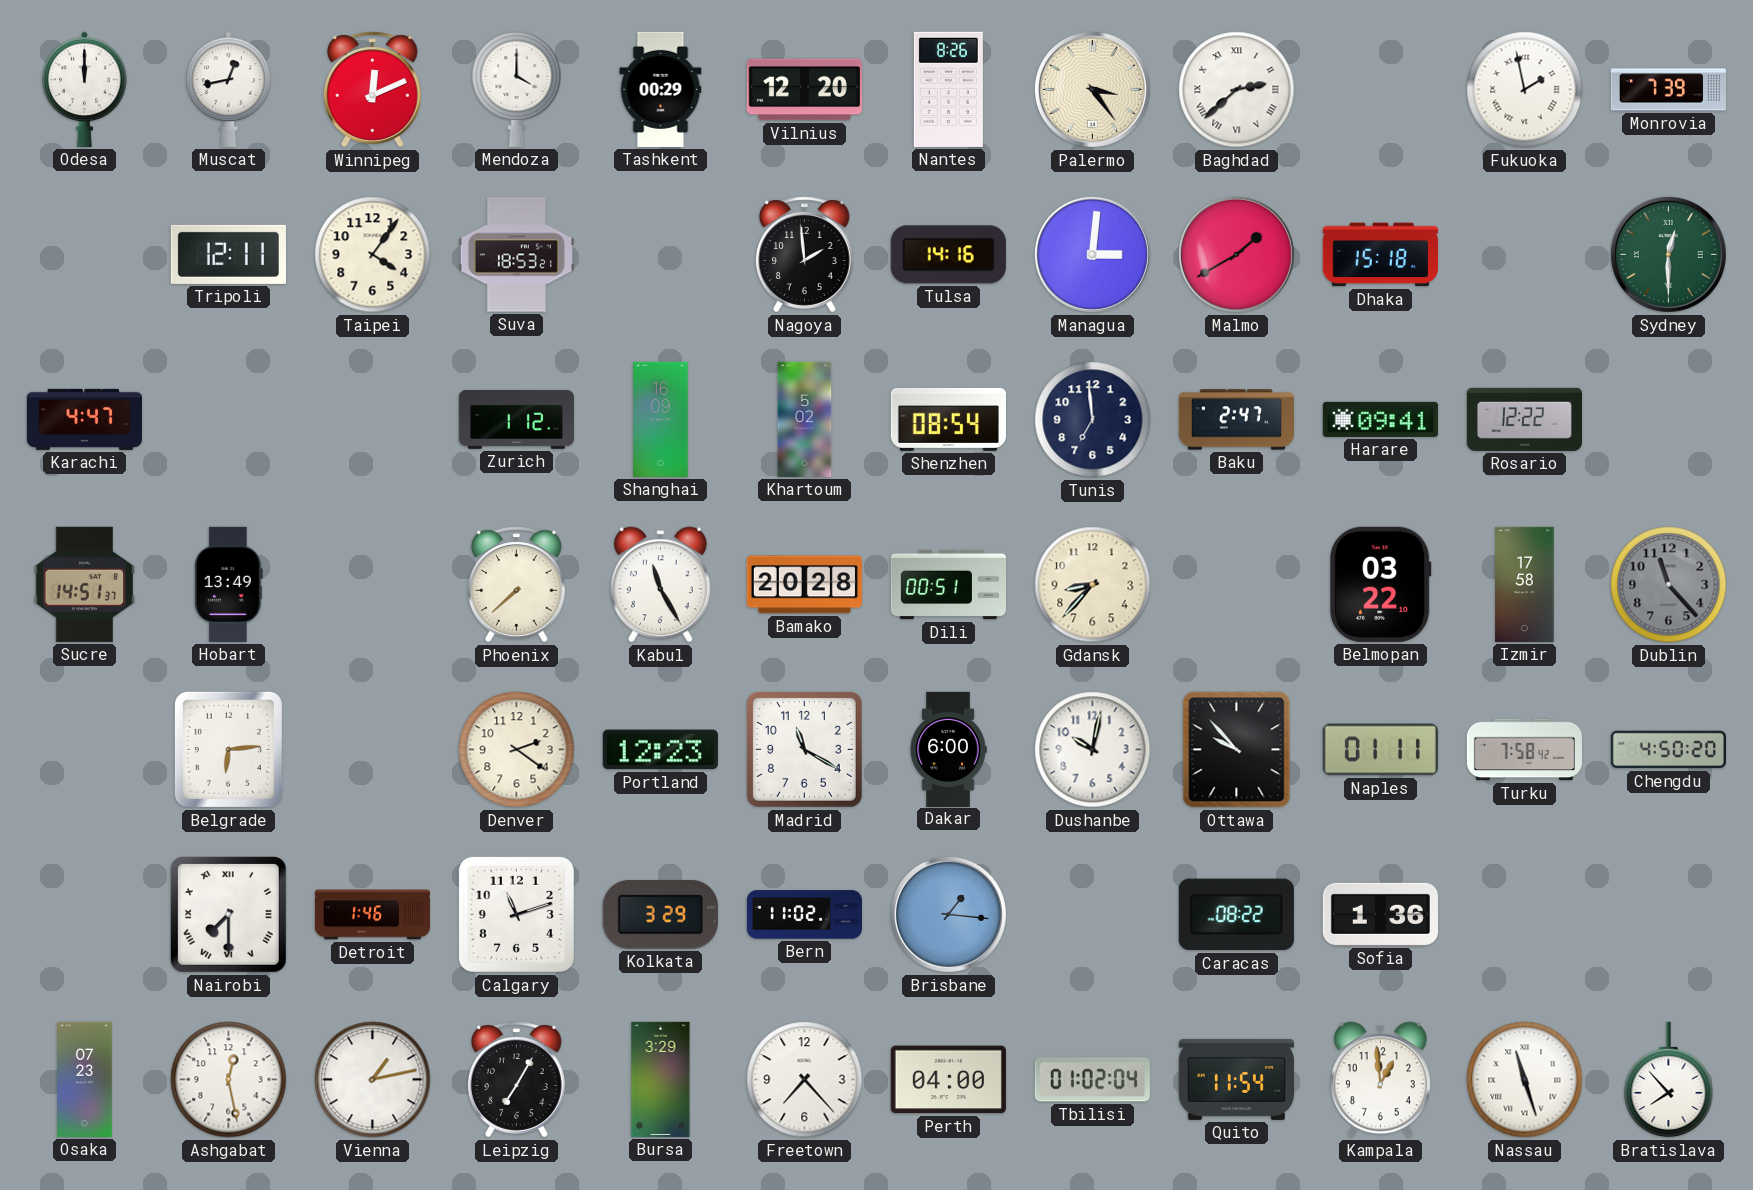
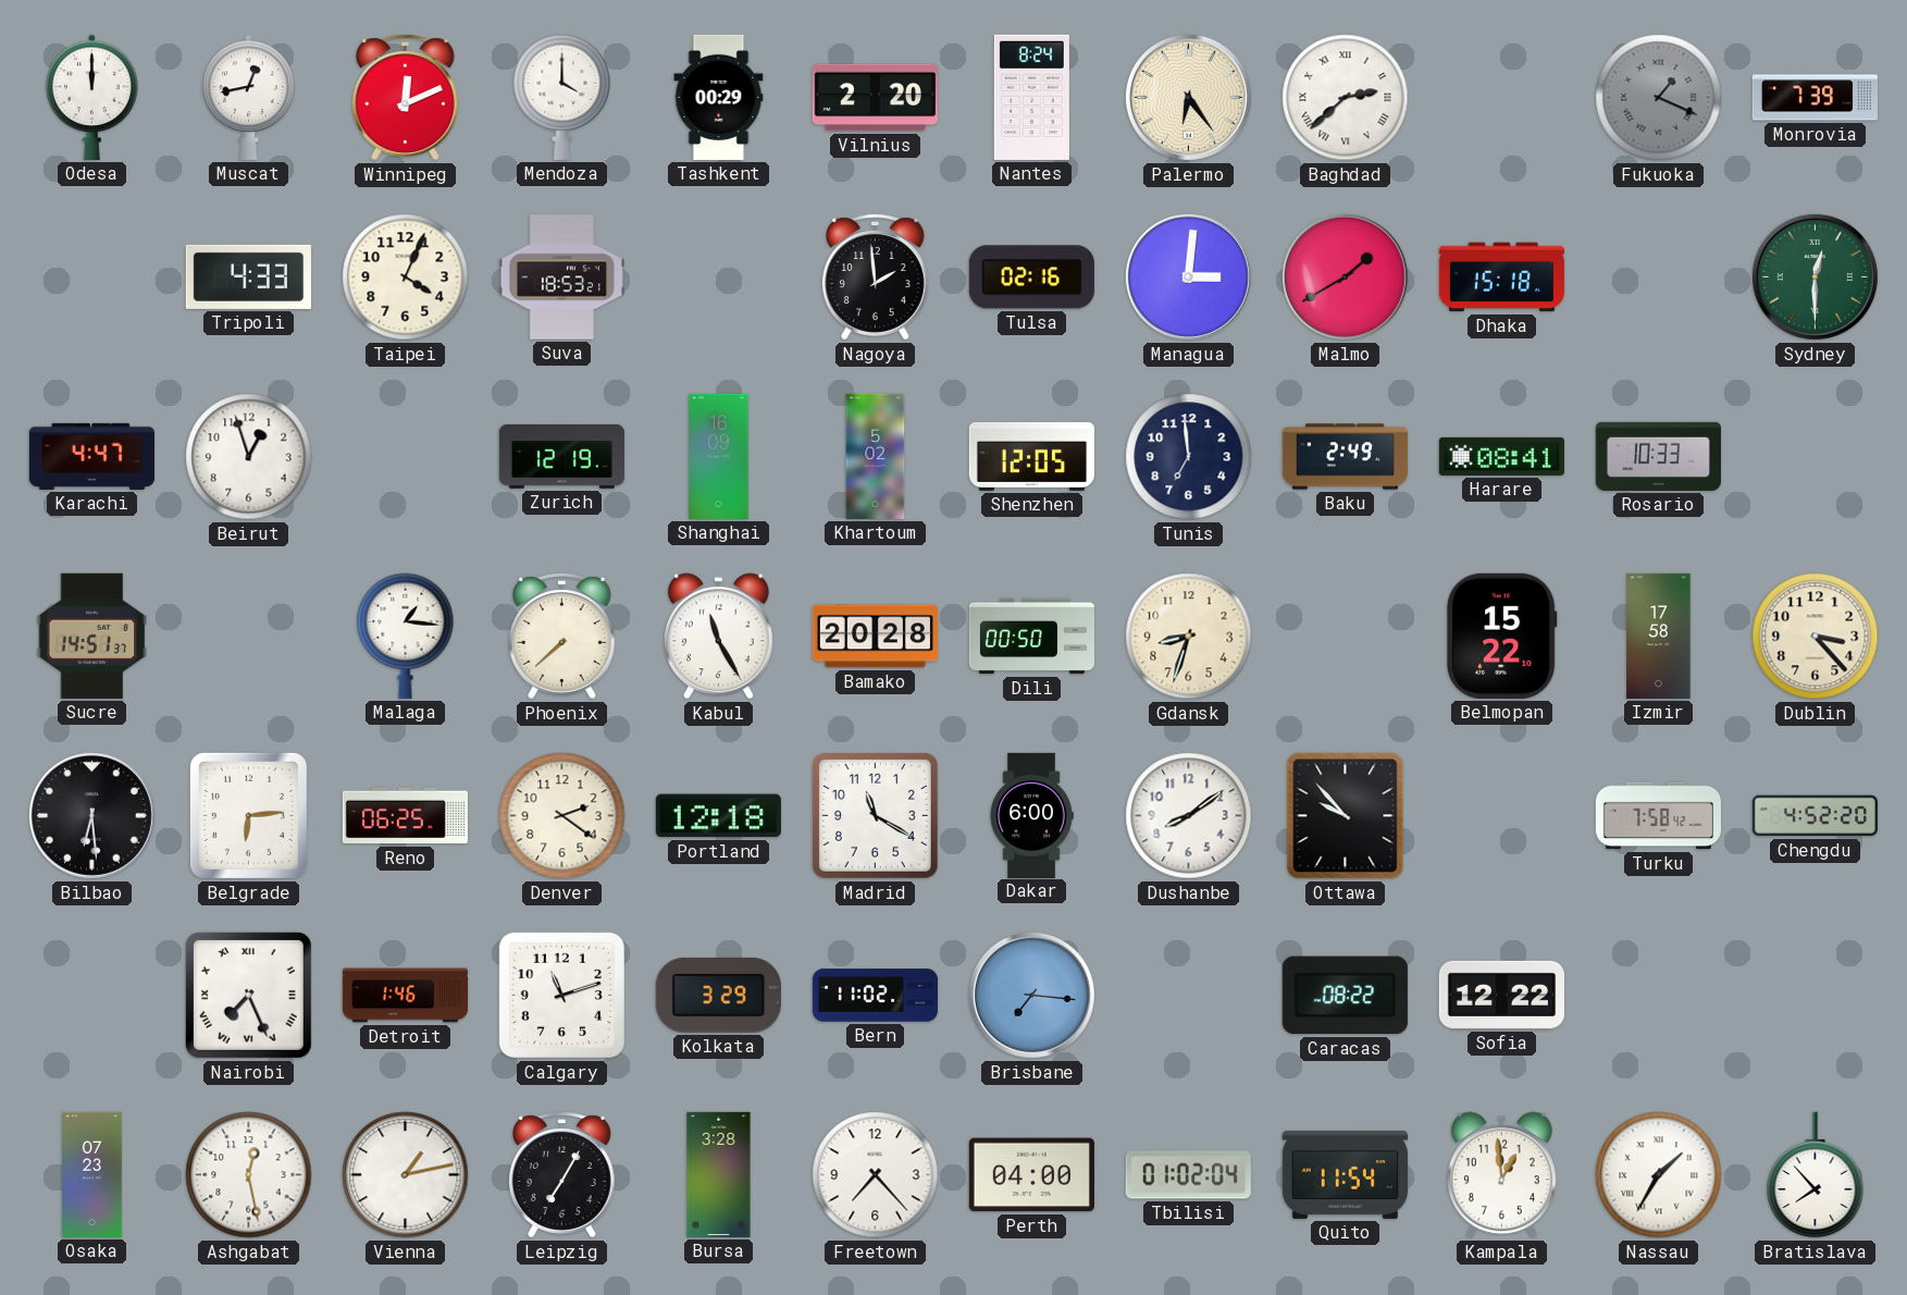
Vilnius: 12:20 -> 2:20
Nantes: 8:26 -> 8:24
Palermo: 3:24 -> 6:24
Fukuoka: 1:58 -> 1:19
Fukuoka dial: white -> grey
Tripoli: 12:11 -> 4:33
Taipei: 4:06 -> 4:04
Tulsa: 14:16 -> 02:16
Beirut: none -> 12:57
Zurich: 1:12 -> 12:19
Shenzhen: 08:54 -> 12:05
Baku: 2:47 -> 2:49
Harare: 09:41 -> 08:41
Rosario: 12:22 -> 10:33
Hobart: 13:49 -> none
Malaga: none -> 1:16
Dili: 00:51 -> 00:50
Gdansk: 8:37 -> 8:33
Belmopan: 03:22 -> 15:22
Dublin: 11:23 -> 3:23
Dublin dial: grey -> cream
Bilbao: none -> 6:29
Reno: none -> 06:25
Portland: 12:23 -> 12:18
Dushanbe: 10:02 -> 8:09
Naples: 01:11 -> none
Chengdu: 4:50 -> 4:52
Nairobi: 7:30 -> 7:26
Brisbane: 1:16 -> 7:16
Sofia: 1:36 -> 12:22
Bursa: 3:29 -> 3:28
Nassau: 11:27 -> 1:35
